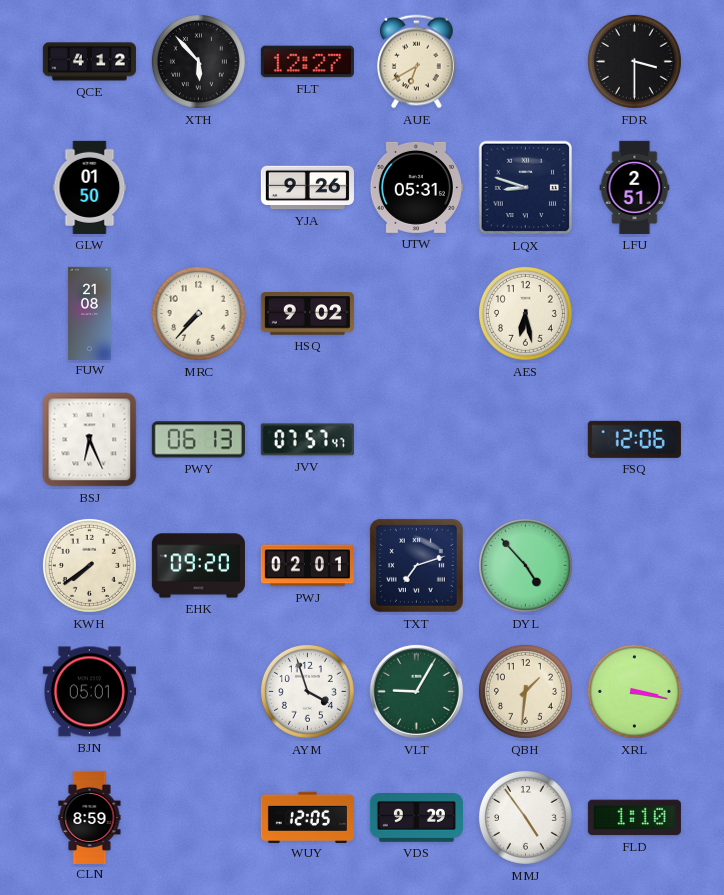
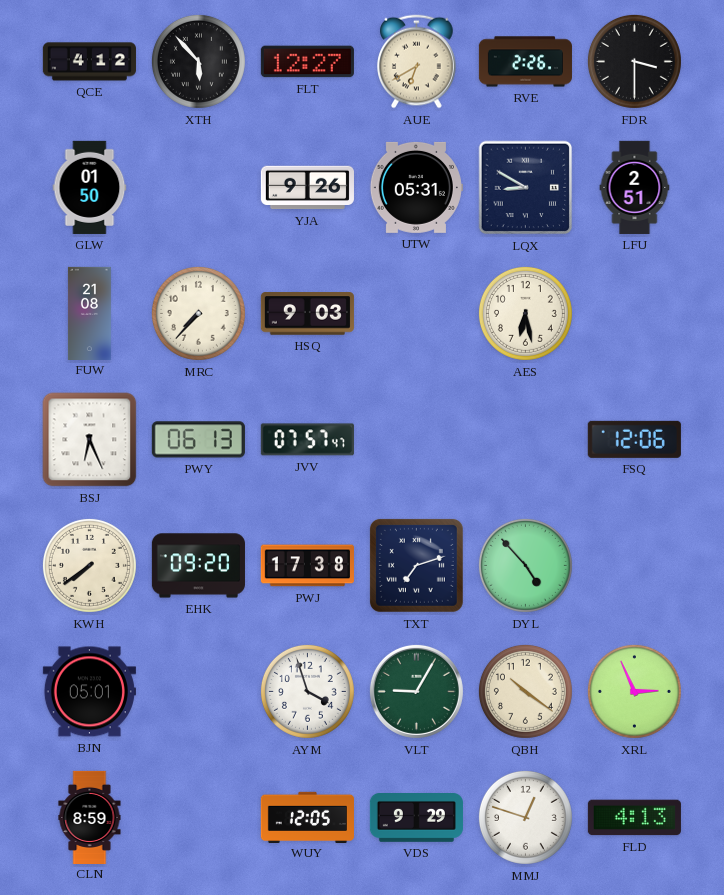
RVE: none -> 2:26
LQX: 8:48 -> 8:50
HSQ: 9:02 -> 9:03
PWJ: 02:01 -> 17:38
QBH: 1:31 -> 10:21
XRL: 3:17 -> 2:56
MMJ: 4:54 -> 12:48
FLD: 1:10 -> 4:13
